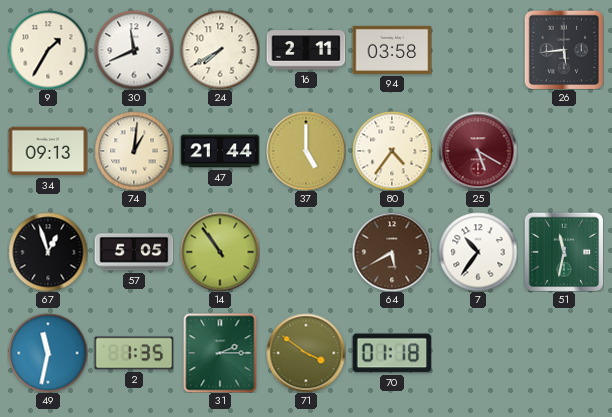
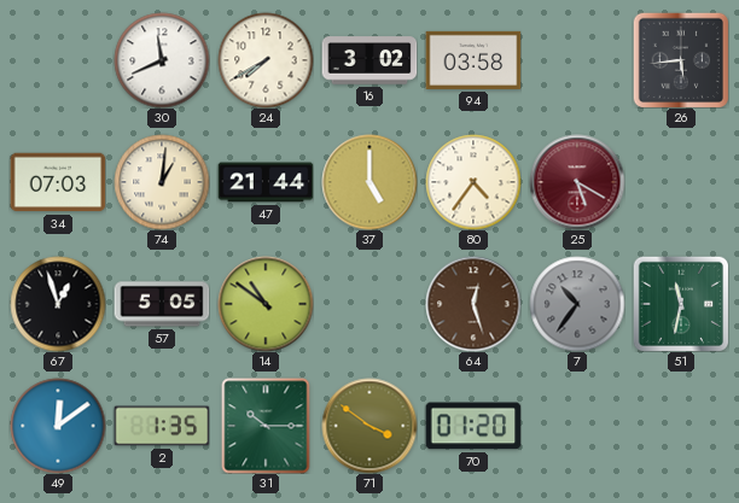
9: 1:35 -> none
16: 2:11 -> 3:02
34: 09:13 -> 07:03
14: 10:54 -> 10:51
64: 5:40 -> 12:27
7 dial: white -> grey
49: 11:32 -> 12:09
31: 2:15 -> 10:15
70: 01:18 -> 01:20
